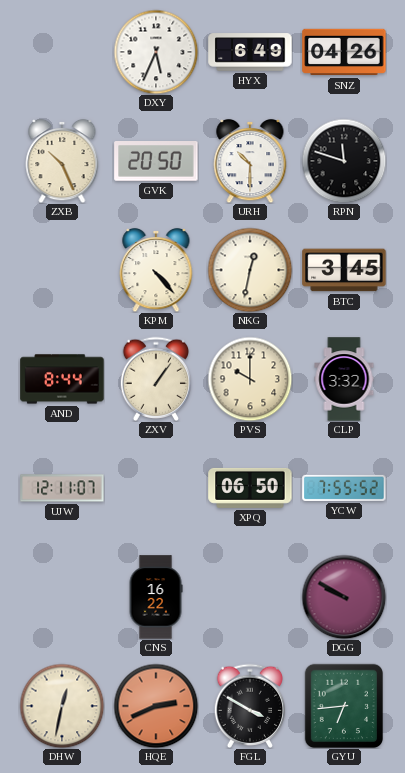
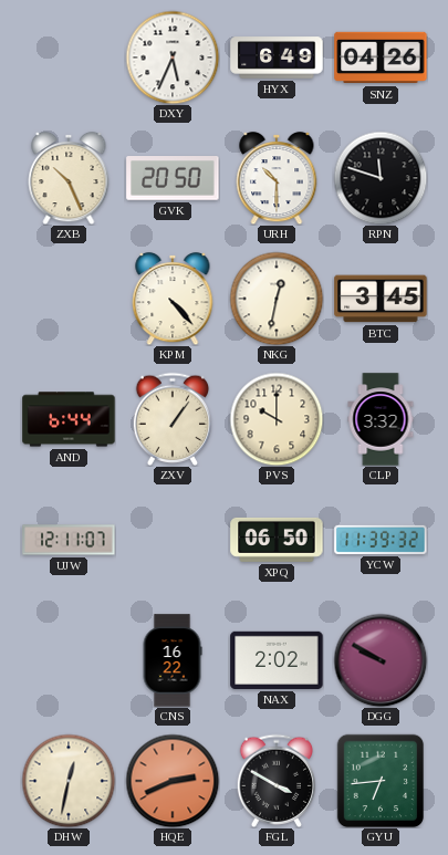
AND: 8:44 -> 6:44
YCW: 7:55 -> 11:39
NAX: none -> 2:02
